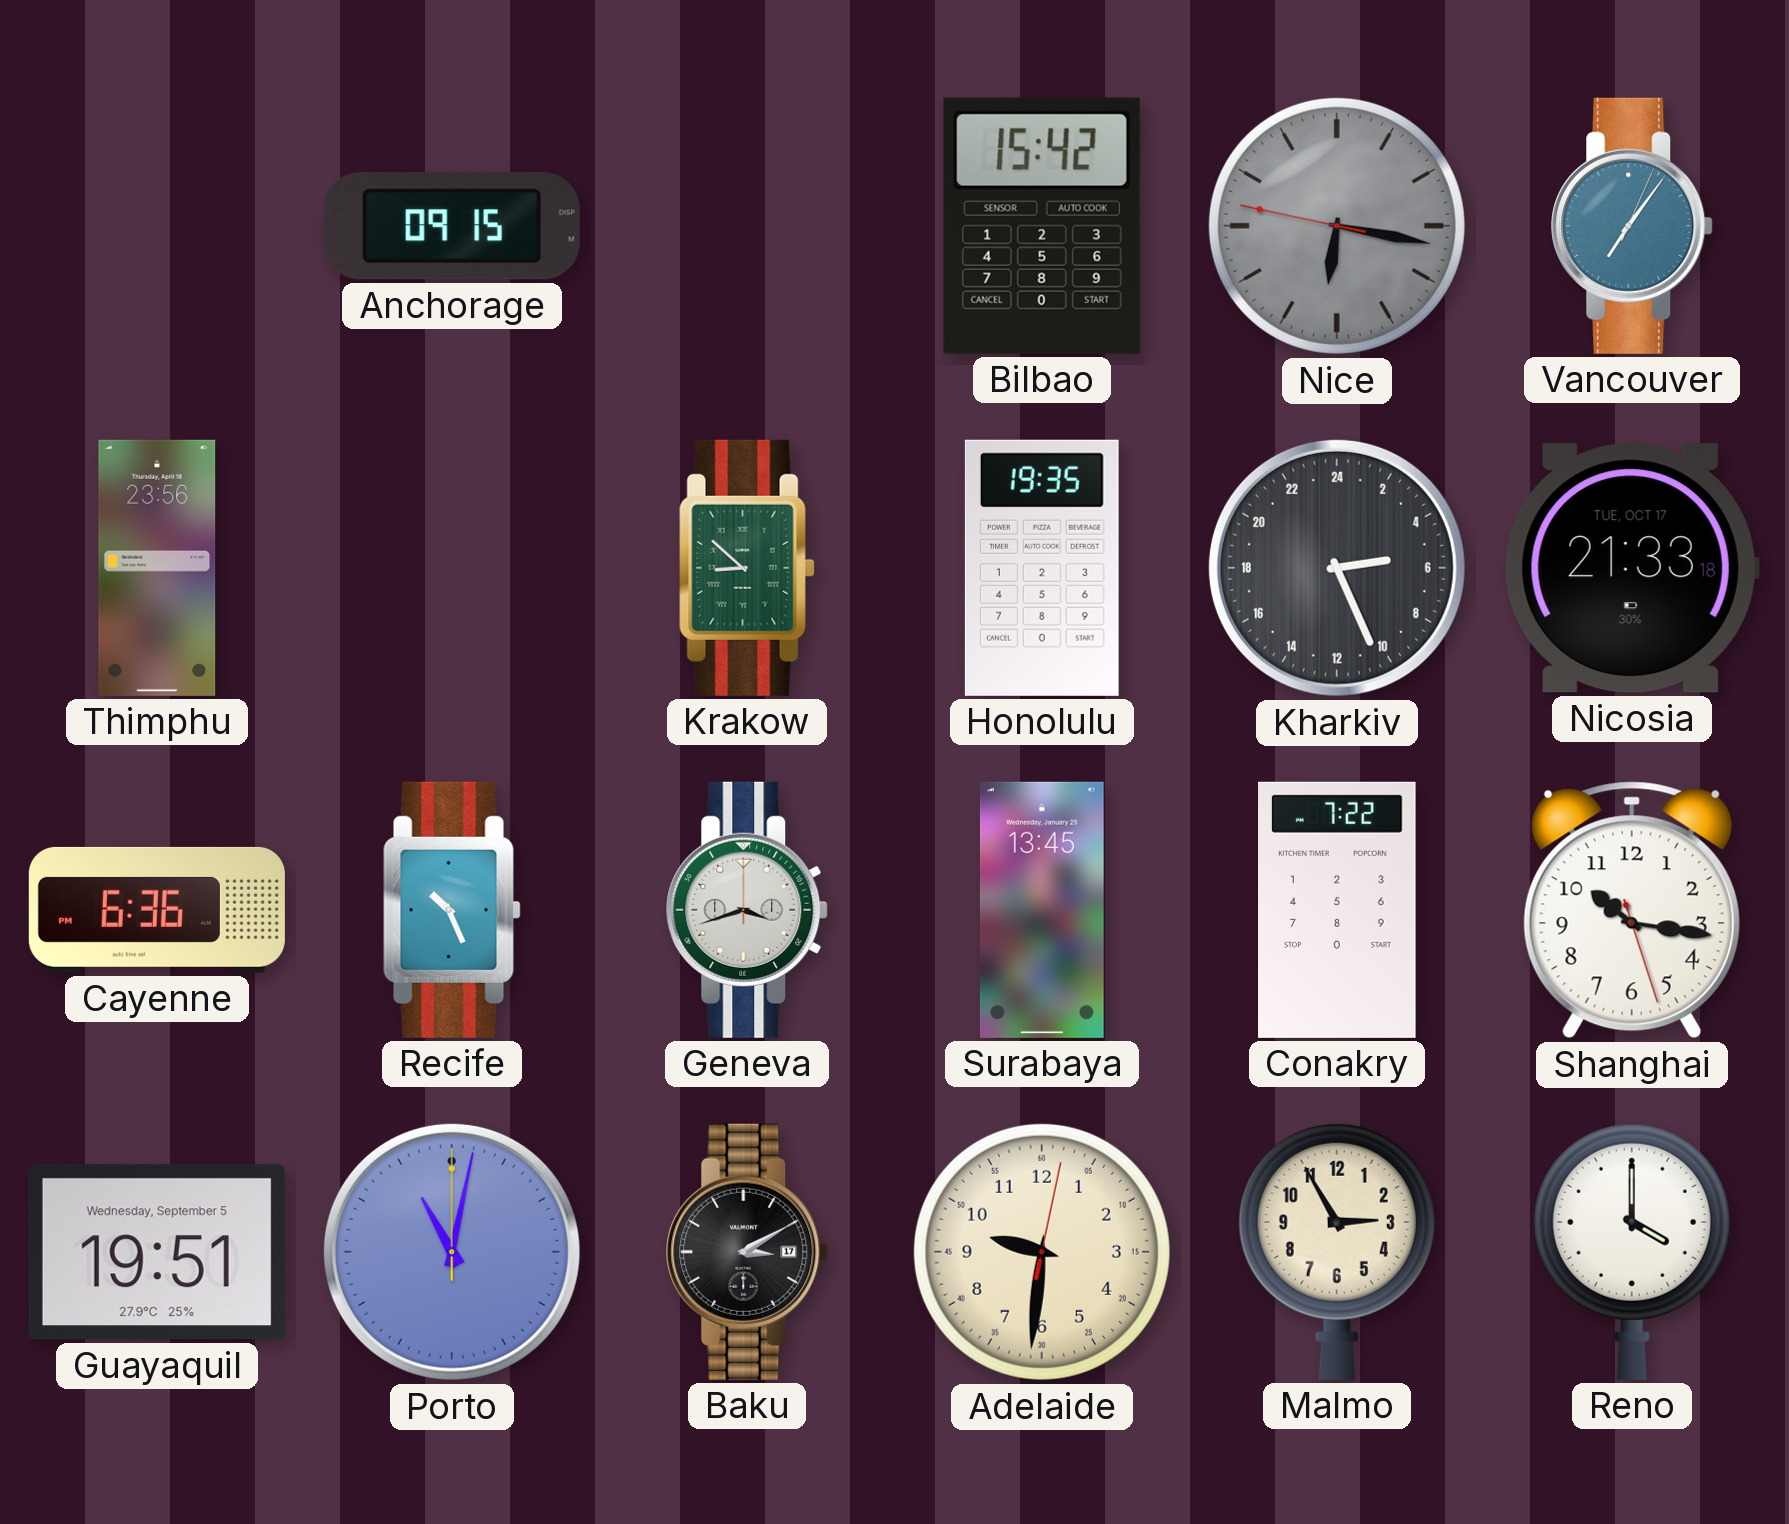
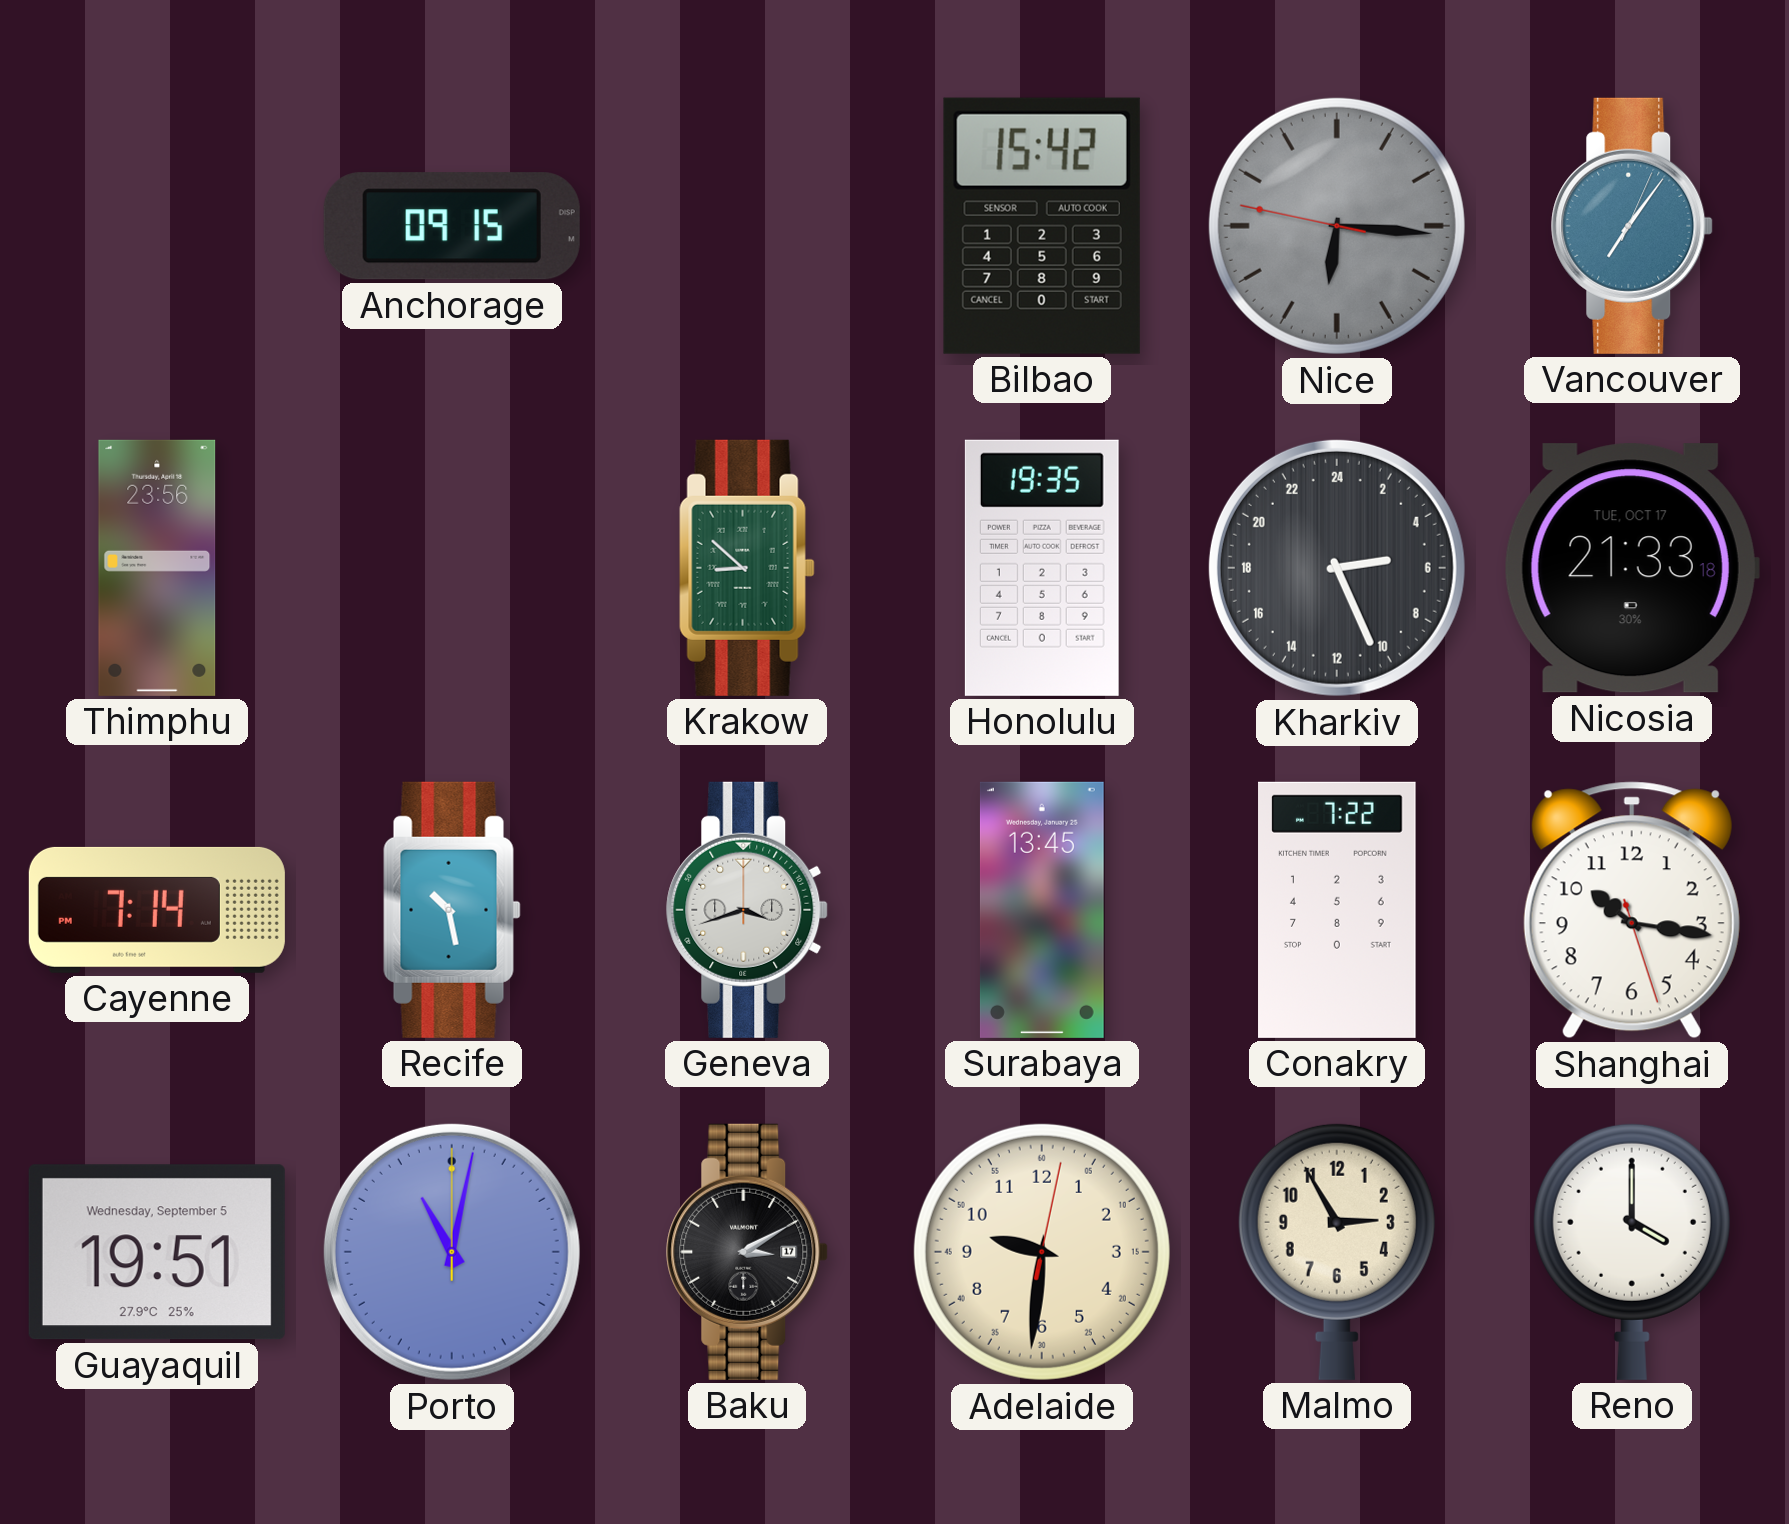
Nice: 6:16 -> 6:15
Cayenne: 6:36 -> 7:14
Recife: 10:26 -> 10:28
